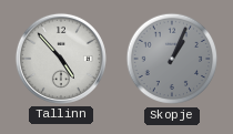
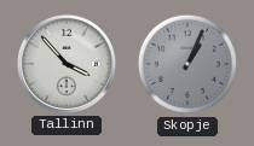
Tallinn: 4:53 -> 3:53
